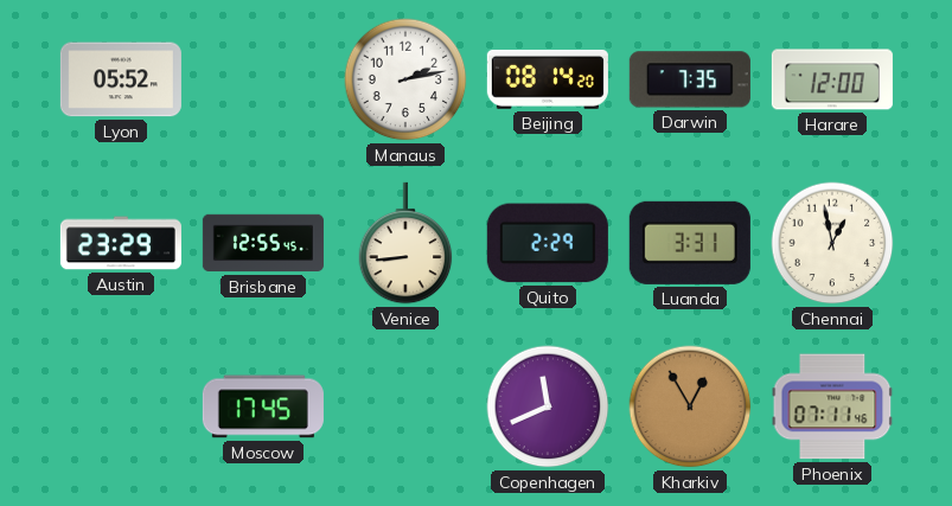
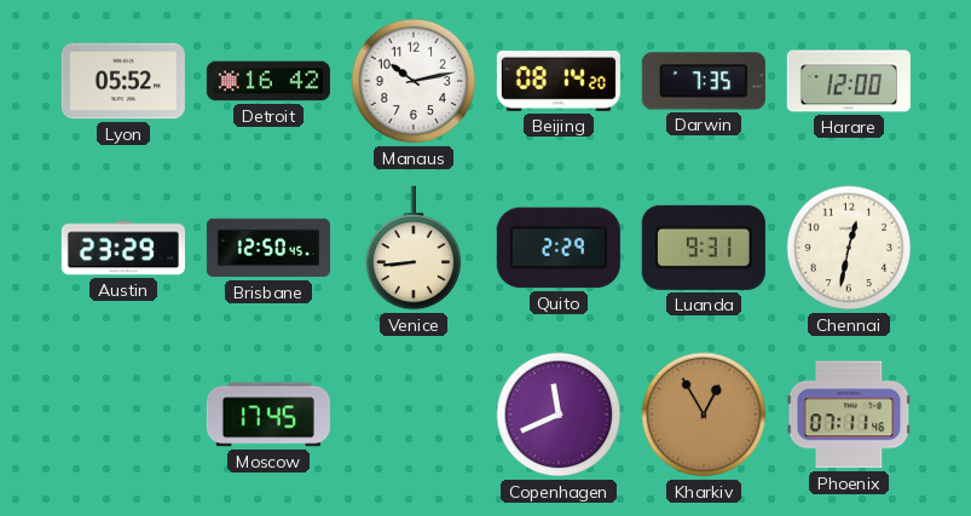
Detroit: none -> 16:42
Manaus: 2:13 -> 10:13
Brisbane: 12:55 -> 12:50
Luanda: 3:31 -> 9:31
Chennai: 12:58 -> 12:32
